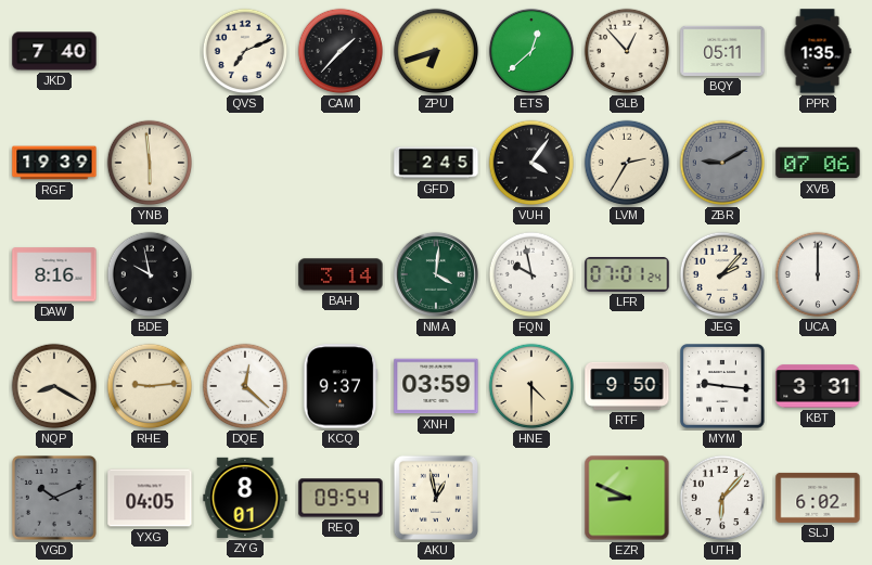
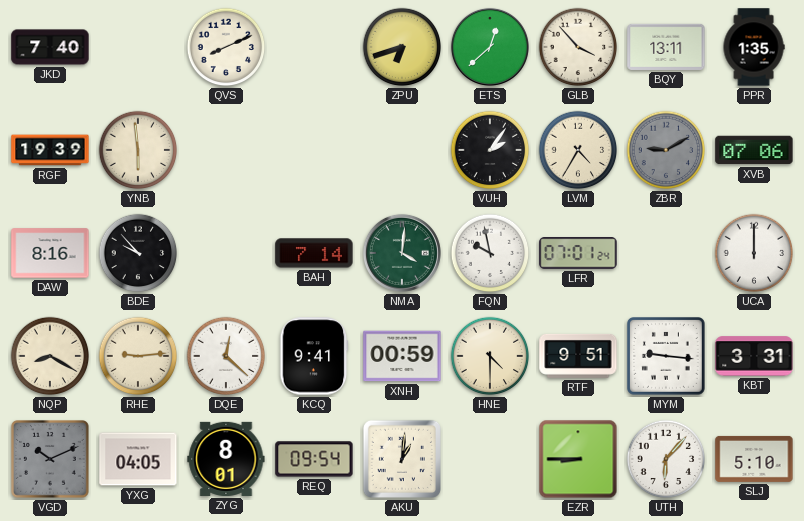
QVS: 7:11 -> 8:11
CAM: 1:37 -> none
GLB: 12:53 -> 3:53
BQY: 05:11 -> 13:11
GFD: 2:45 -> none
VUH: 4:06 -> 2:06
LVM: 2:35 -> 4:35
BDE: 9:58 -> 9:53
BAH: 3:14 -> 7:14
JEG: 2:07 -> none
KCQ: 9:37 -> 9:41
XNH: 03:59 -> 00:59
RTF: 9:50 -> 9:51
AKU: 12:58 -> 1:01
EZR: 8:49 -> 8:45
SLJ: 6:02 -> 5:10
